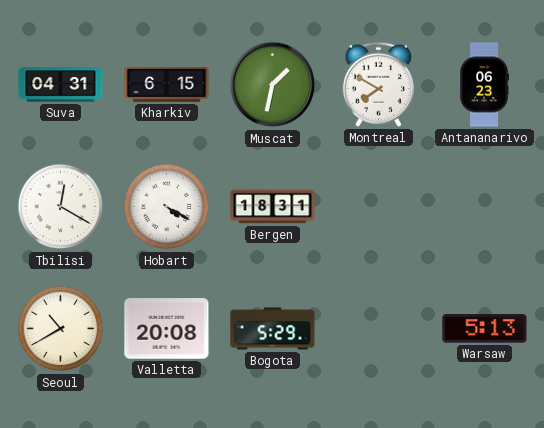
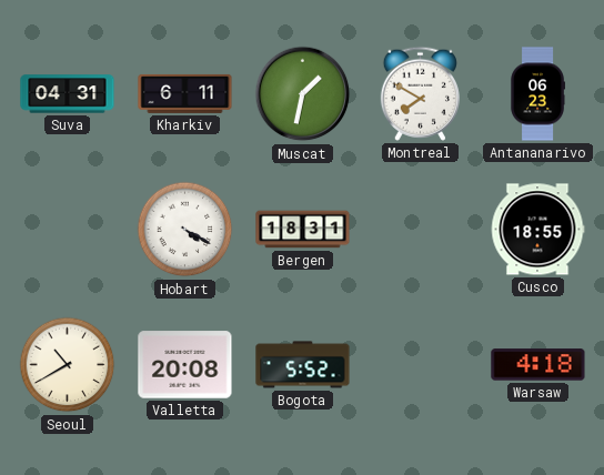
Kharkiv: 6:15 -> 6:11
Tbilisi: 12:20 -> none
Cusco: none -> 18:55
Bogota: 5:29 -> 5:52
Warsaw: 5:13 -> 4:18
